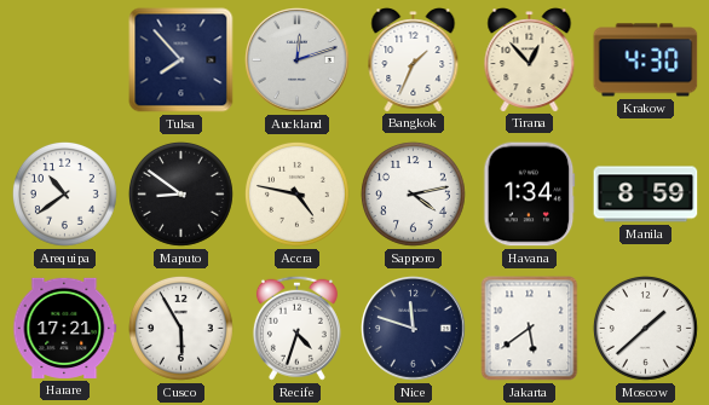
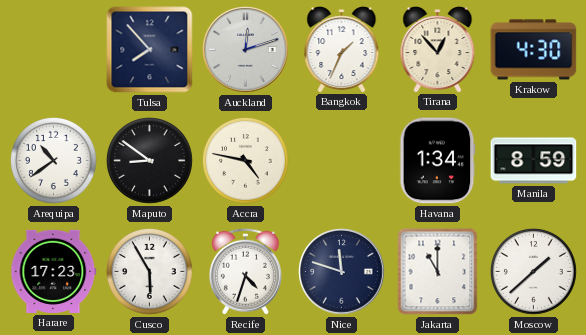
Sapporo: 4:13 -> none
Harare: 17:21 -> 17:23
Jakarta: 5:39 -> 11:00
